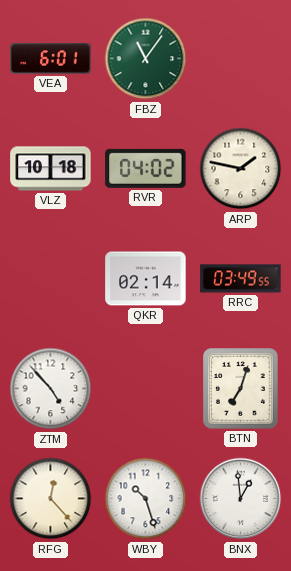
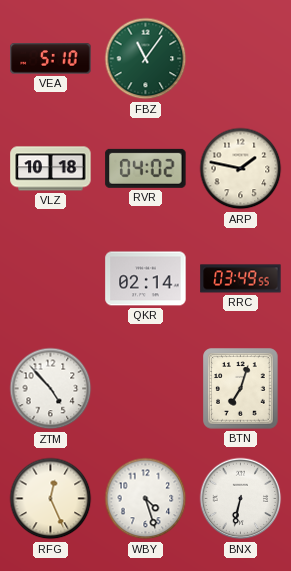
VEA: 6:01 -> 5:10
RFG: 12:23 -> 12:26
WBY: 10:27 -> 4:27
BNX: 12:59 -> 6:32
